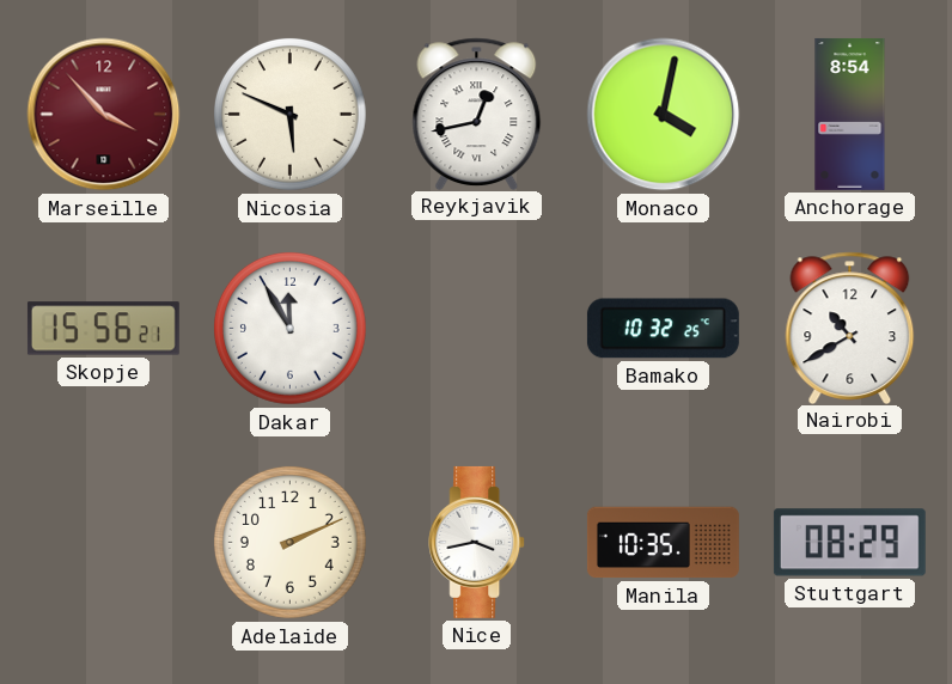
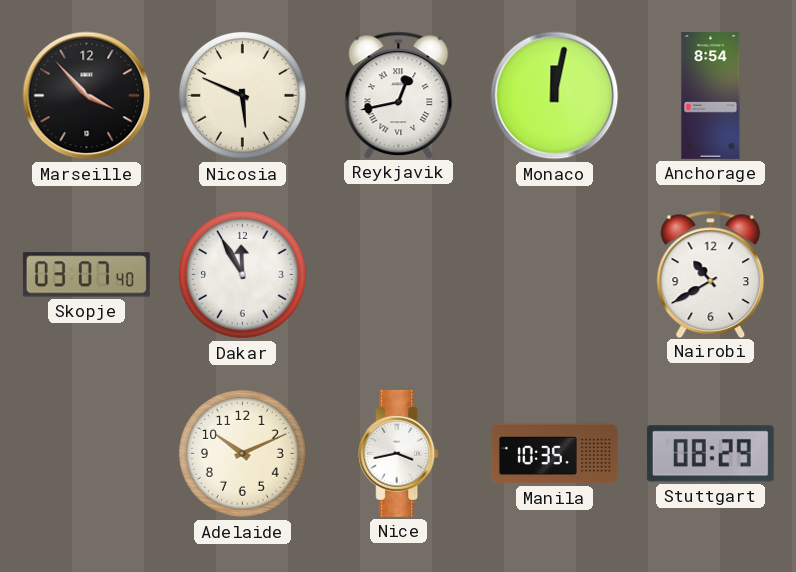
Marseille dial: burgundy -> black
Monaco: 4:02 -> 12:02
Skopje: 15:56 -> 03:07
Bamako: 10:32 -> none
Adelaide: 2:11 -> 10:11
